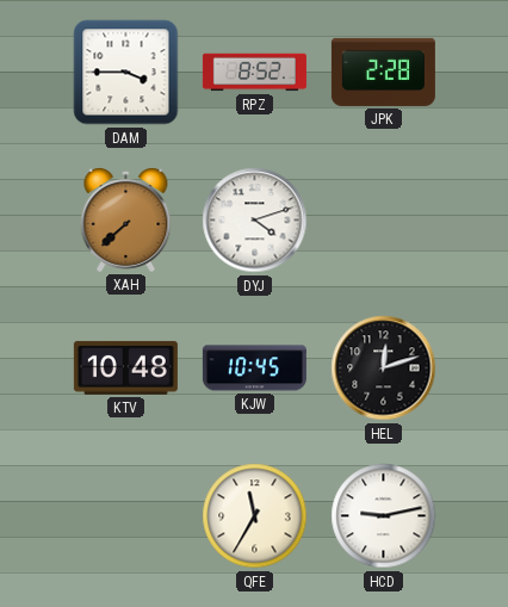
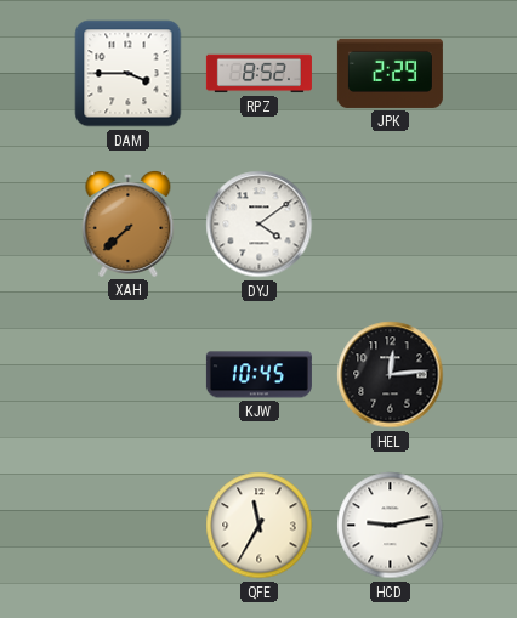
JPK: 2:28 -> 2:29
DYJ: 4:12 -> 4:09
KTV: 10:48 -> none
HEL: 12:12 -> 12:14
